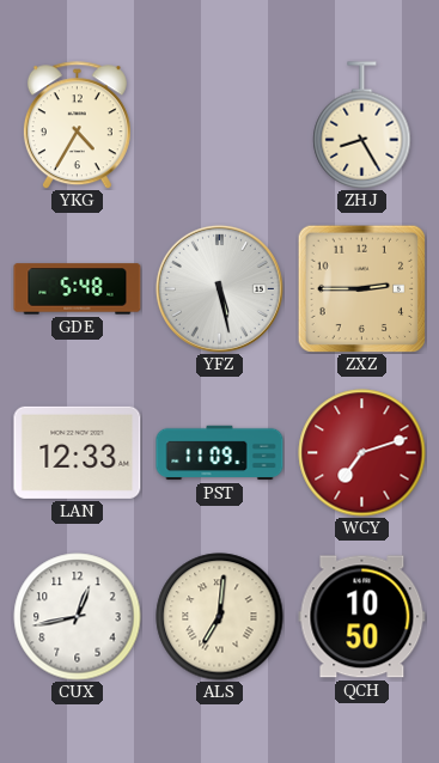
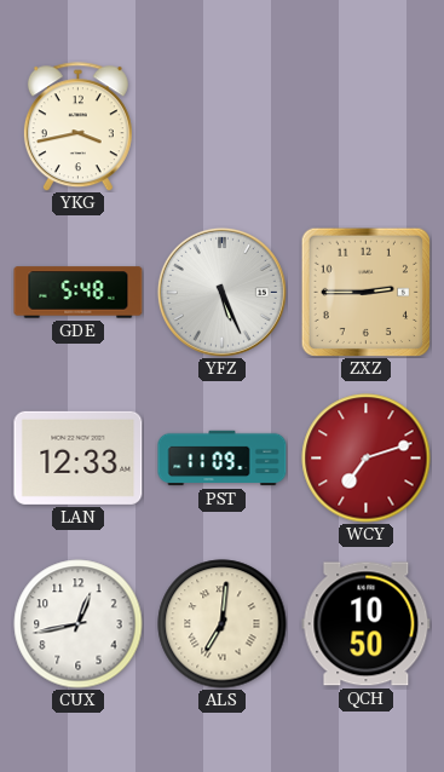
YKG: 4:35 -> 3:43
ZHJ: 8:25 -> none
YFZ: 5:28 -> 5:26
